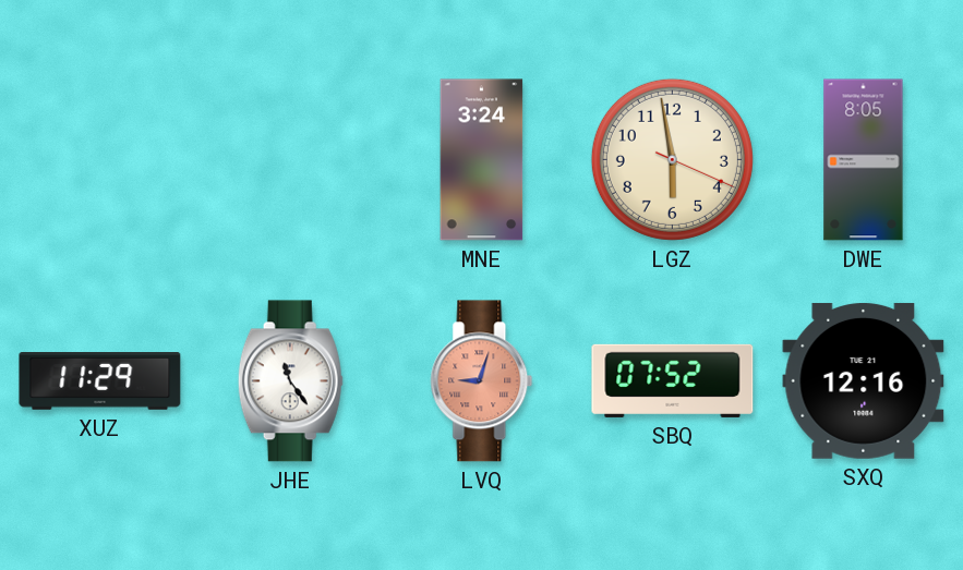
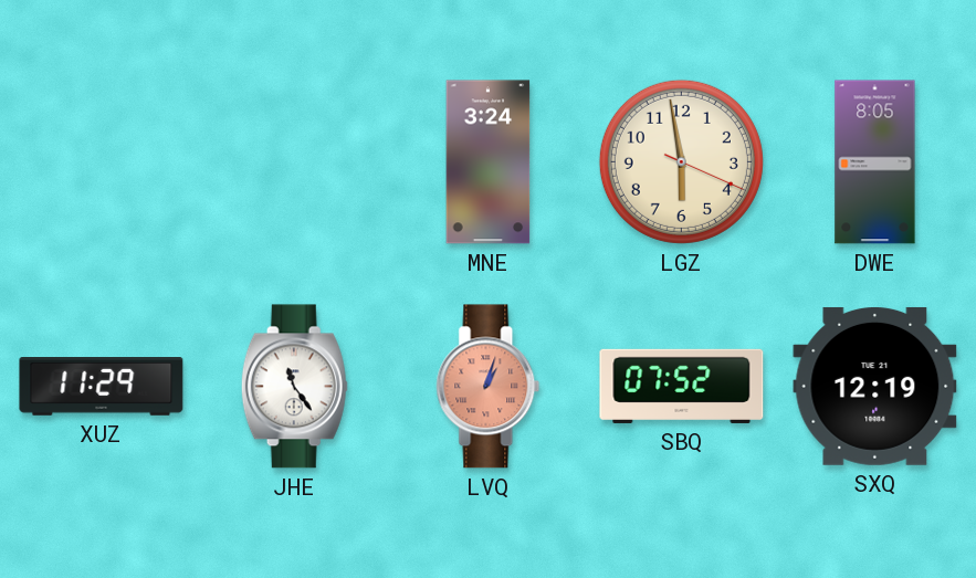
LVQ: 9:03 -> 1:03
SXQ: 12:16 -> 12:19
